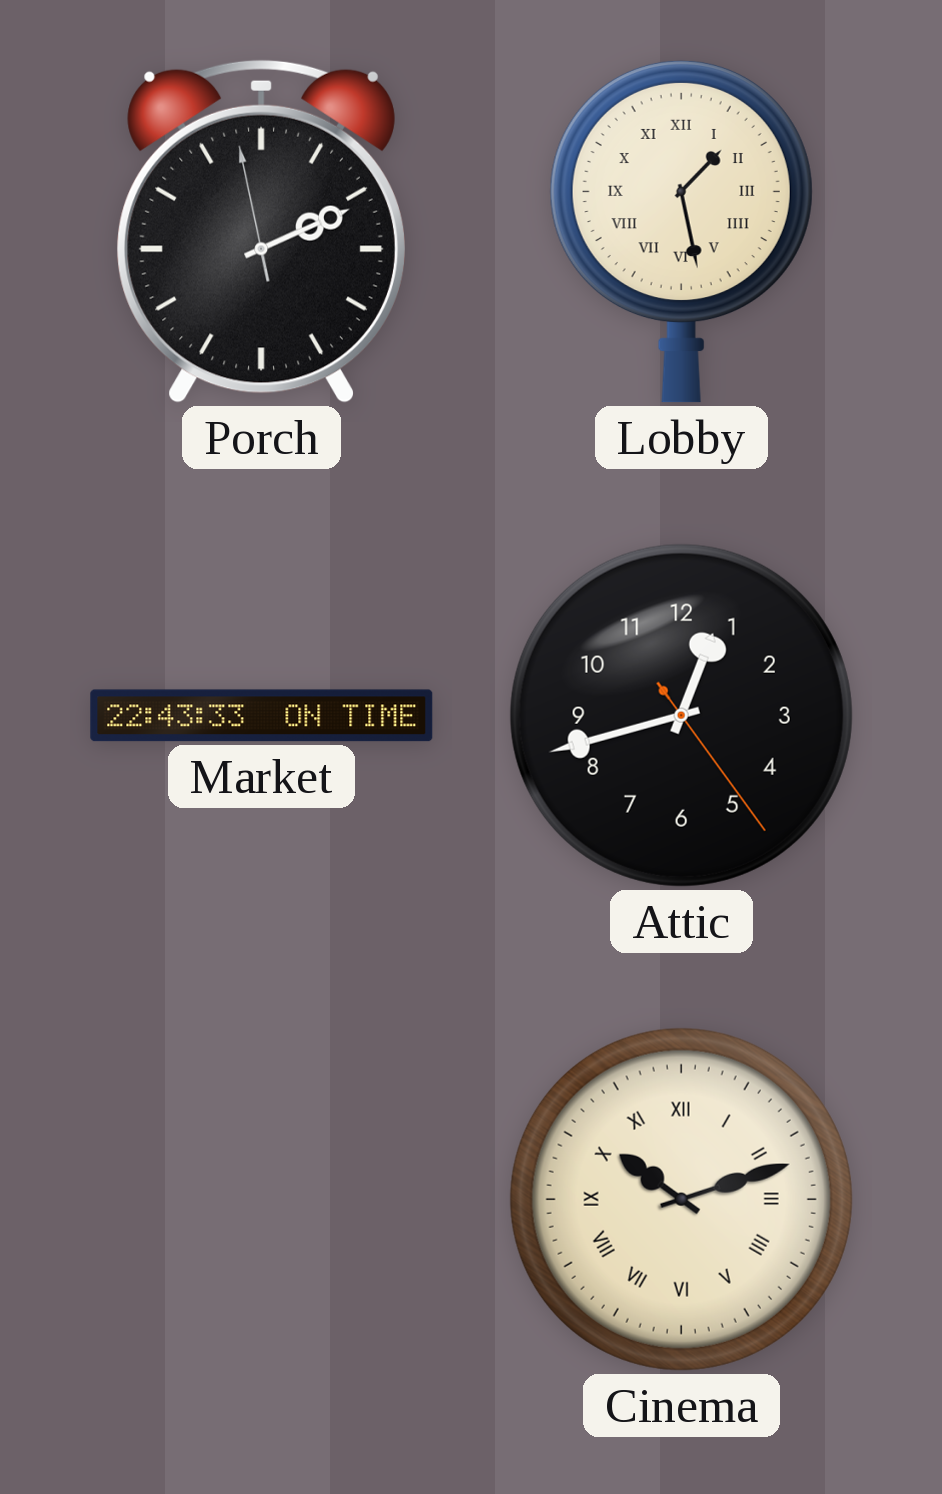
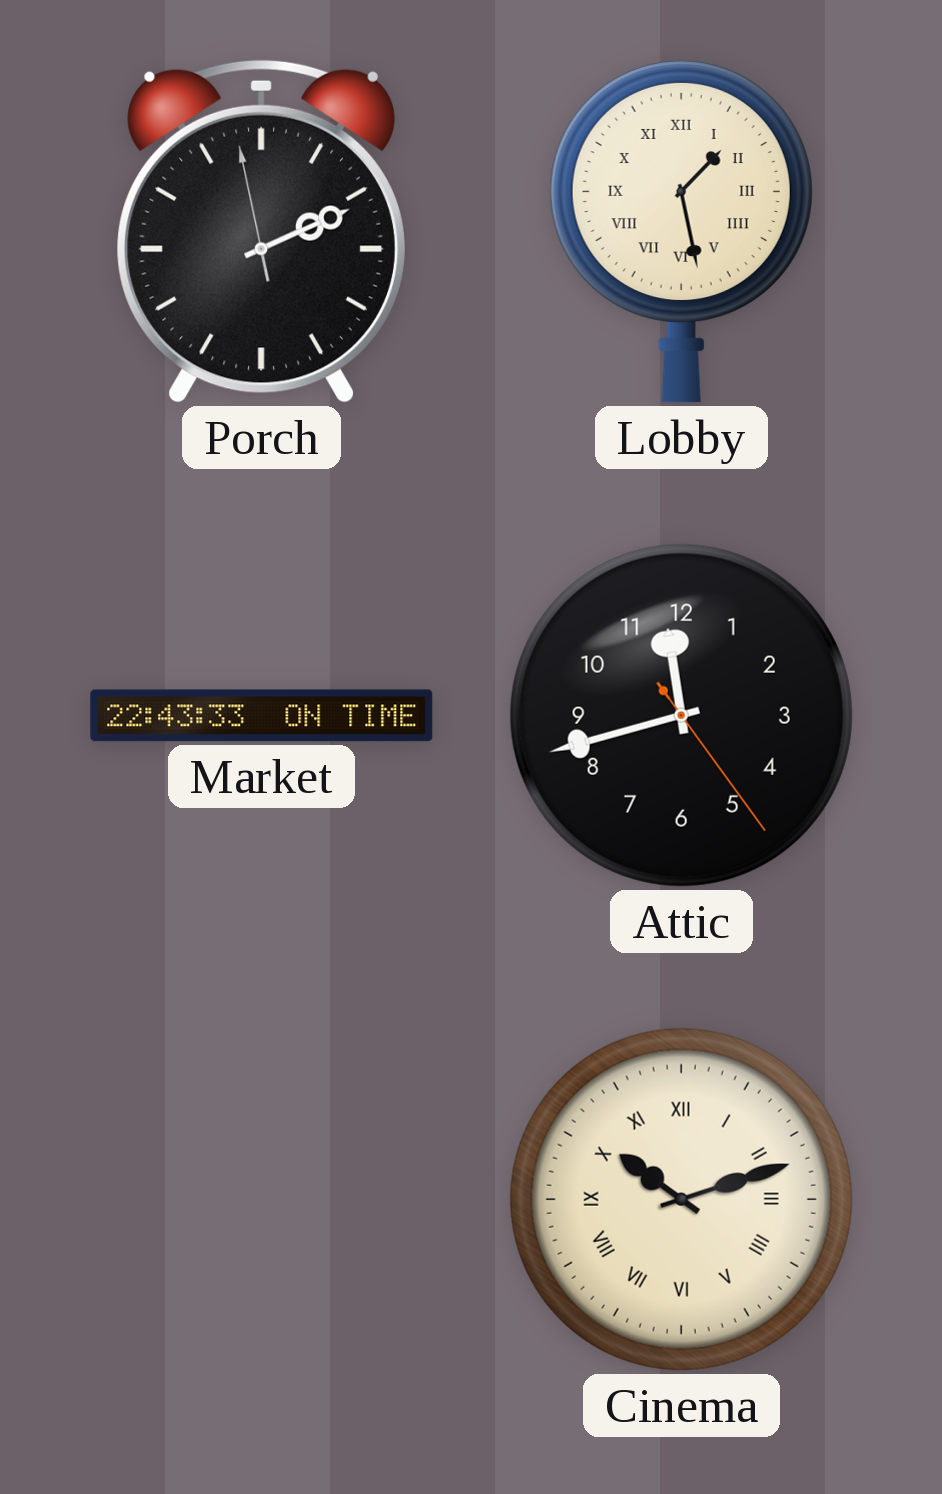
Attic: 12:42 -> 11:42
